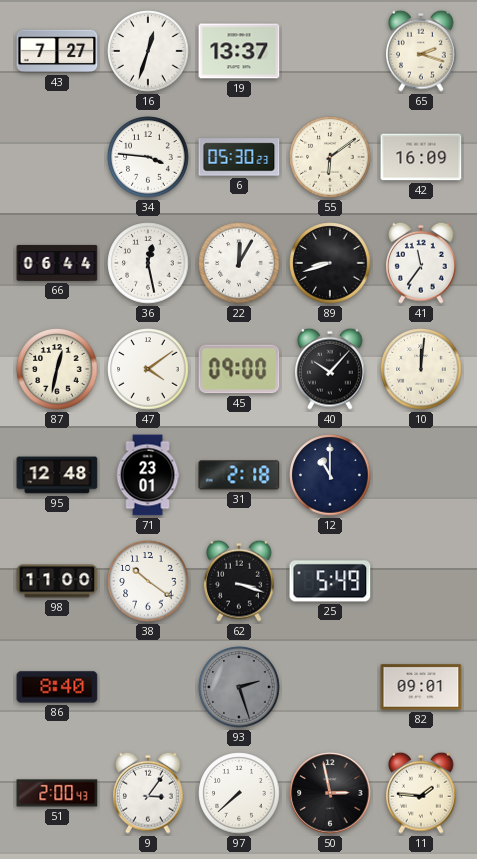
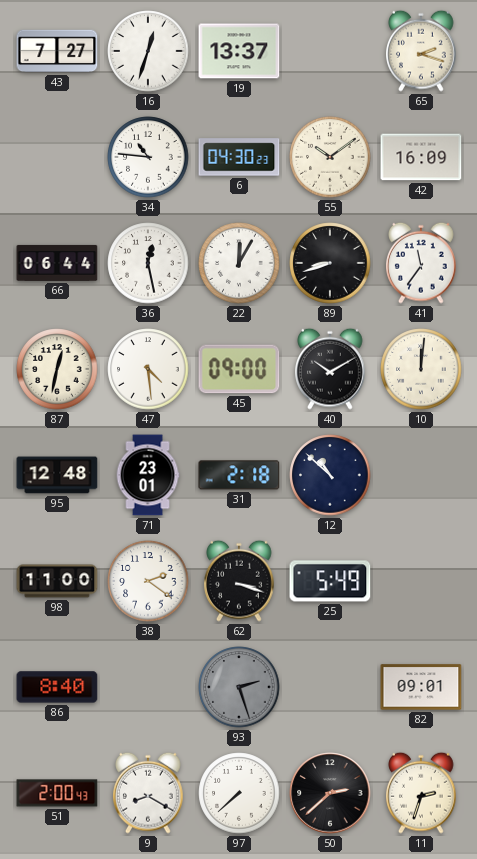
34: 3:46 -> 10:46
6: 05:30 -> 04:30
55: 6:09 -> 10:09
47: 4:09 -> 4:29
40: 10:07 -> 10:10
12: 11:00 -> 10:52
38: 10:21 -> 2:21
9: 3:06 -> 8:20
50: 2:58 -> 2:38
11: 1:46 -> 2:33
